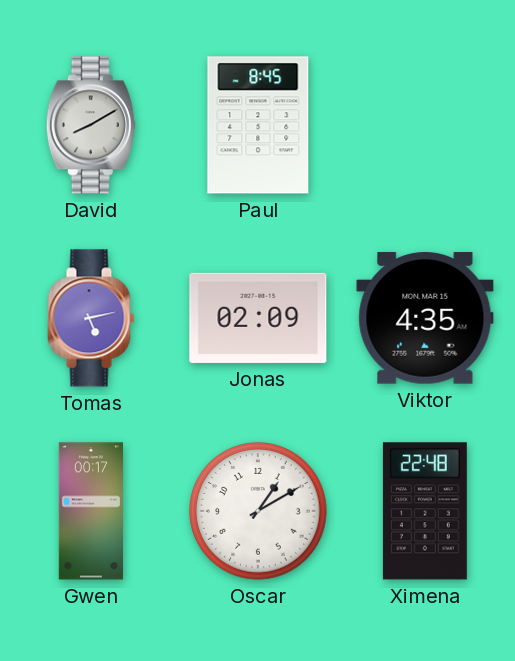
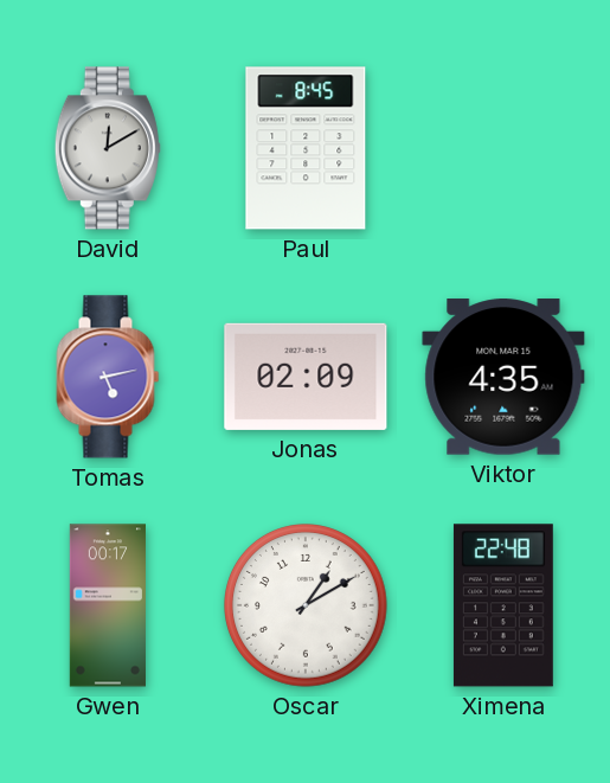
David: 8:10 -> 12:10
